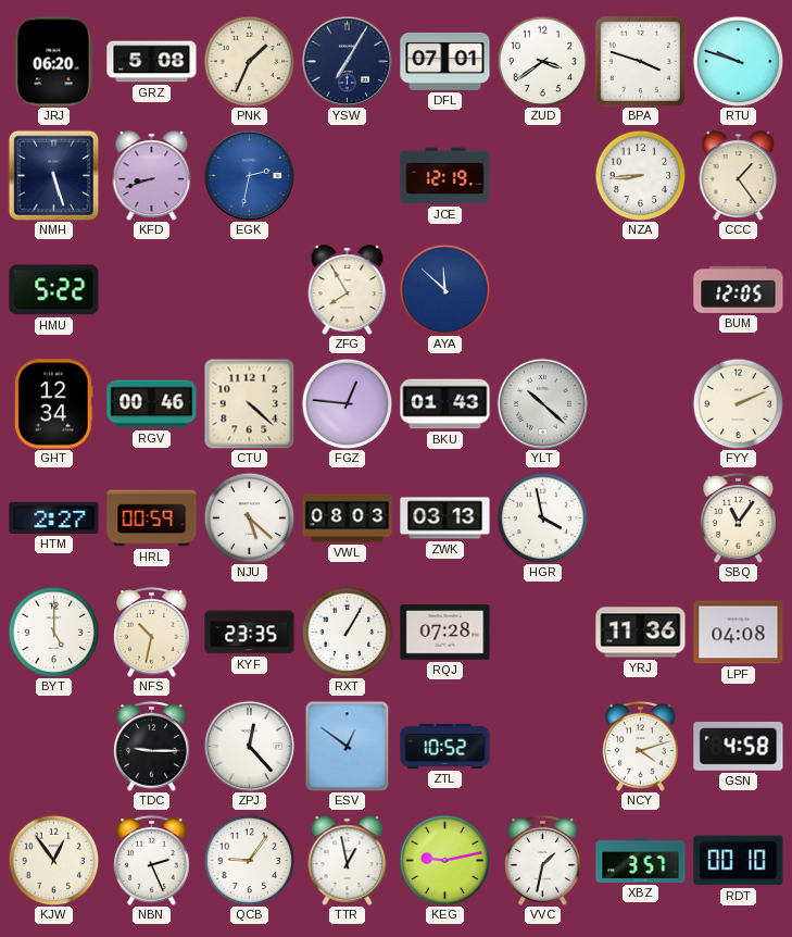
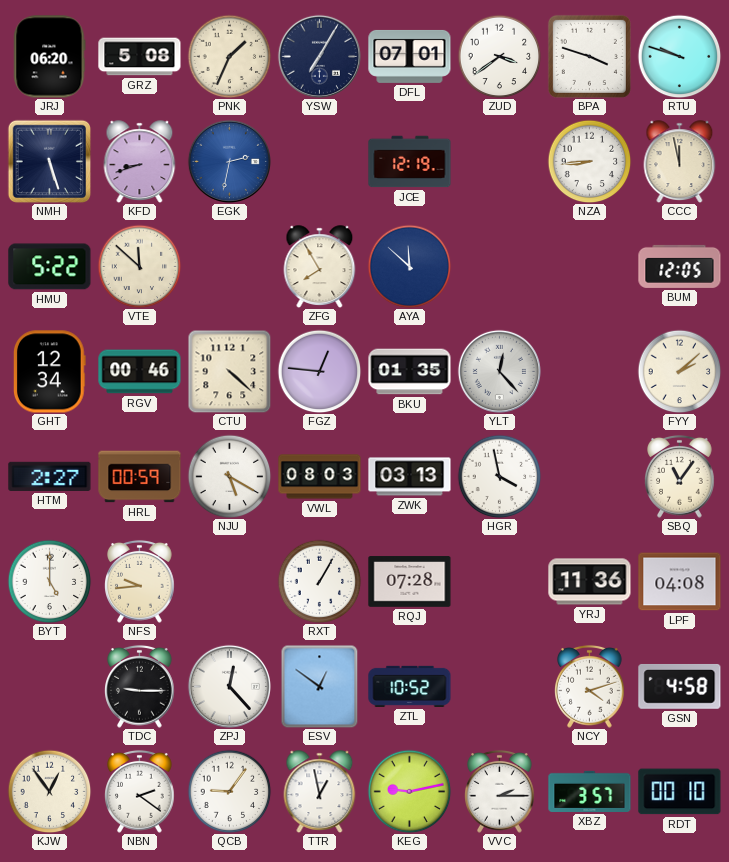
CCC: 1:24 -> 11:58
VTE: none -> 11:52
BKU: 01:43 -> 01:35
YLT: 10:22 -> 12:23
FYY: 2:11 -> 2:08
NJU: 5:22 -> 5:20
NFS: 10:32 -> 9:44
KYF: 23:35 -> none
NBN: 2:26 -> 2:21
VVC: 1:32 -> 2:15
